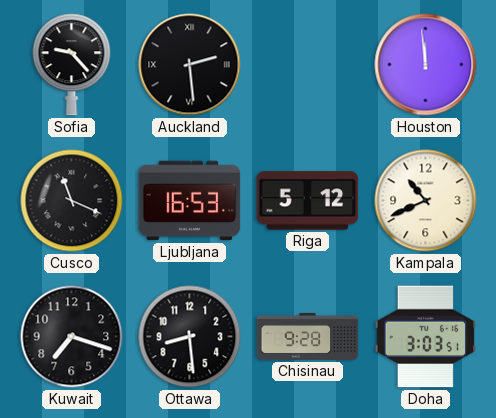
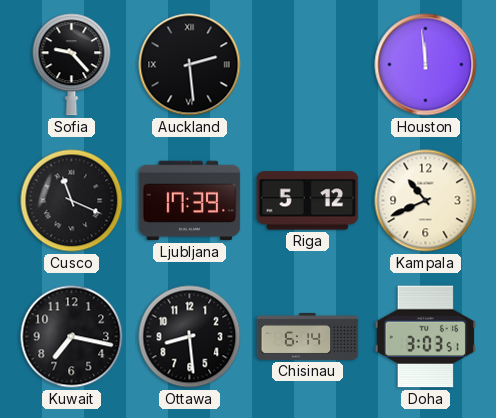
Ljubljana: 16:53 -> 17:39
Kuwait: 7:18 -> 7:17
Chisinau: 9:28 -> 6:14
